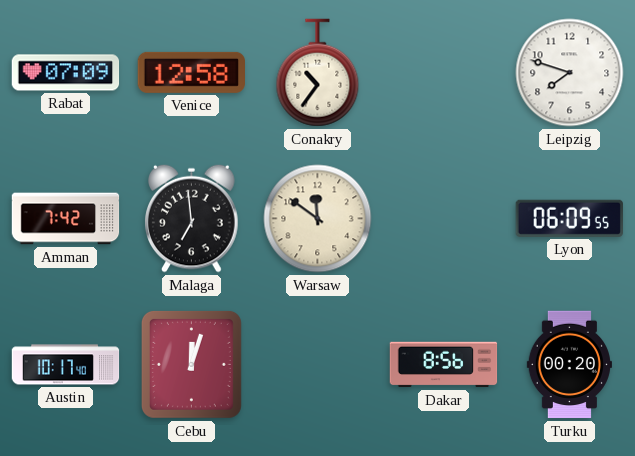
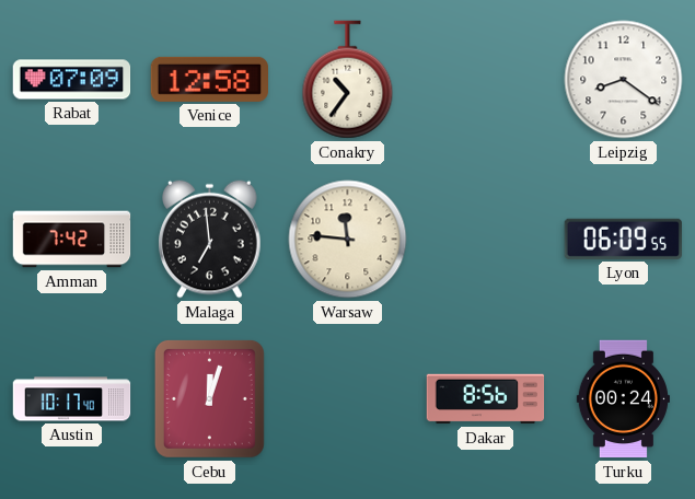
Leipzig: 7:48 -> 8:21
Warsaw: 11:51 -> 11:46
Turku: 00:20 -> 00:24
